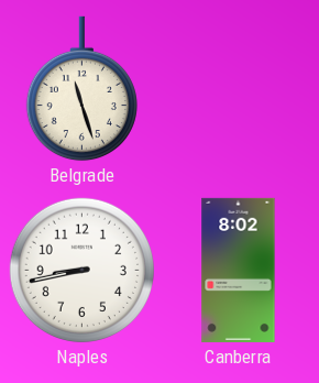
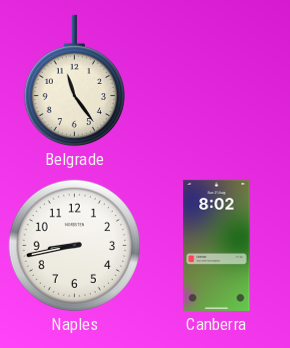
Belgrade: 11:27 -> 11:24
